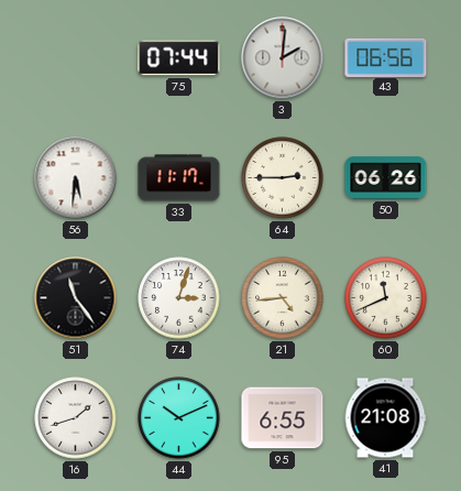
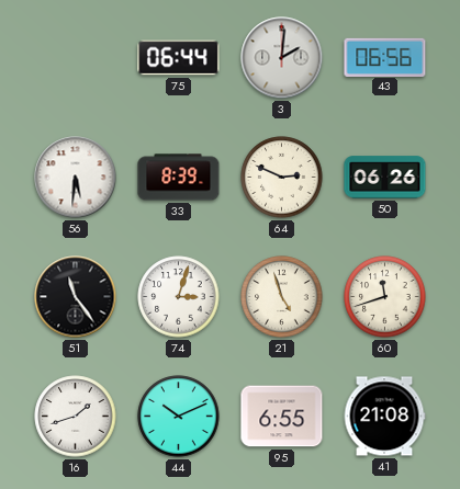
75: 07:44 -> 06:44
33: 11:17 -> 8:39
64: 2:45 -> 2:49
21: 4:44 -> 4:57
60: 11:41 -> 11:42
